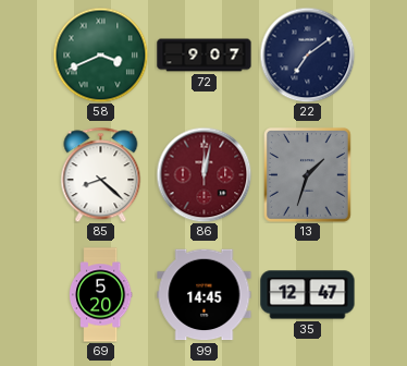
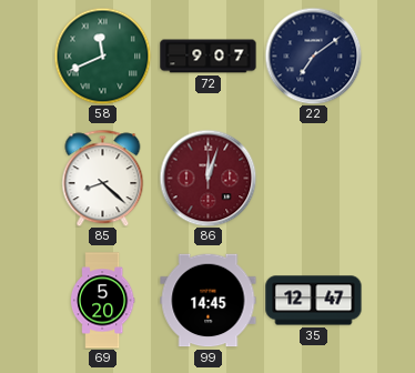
58: 3:41 -> 11:41
86: 12:02 -> 12:03
13: 1:33 -> none
